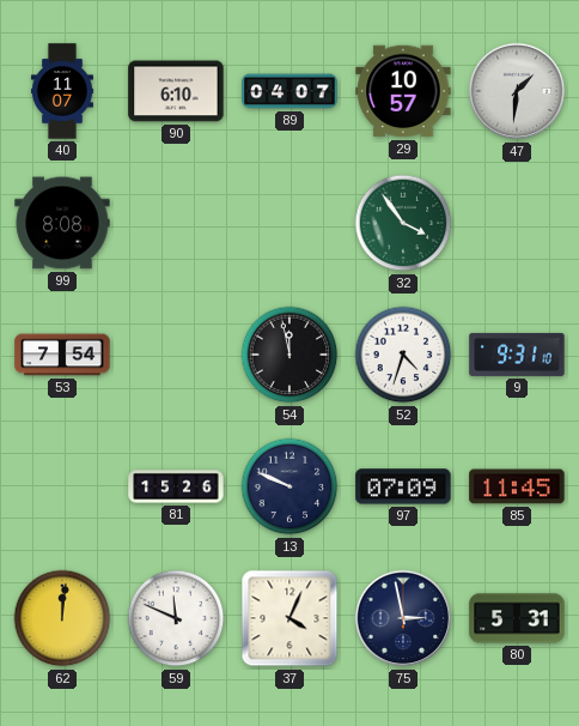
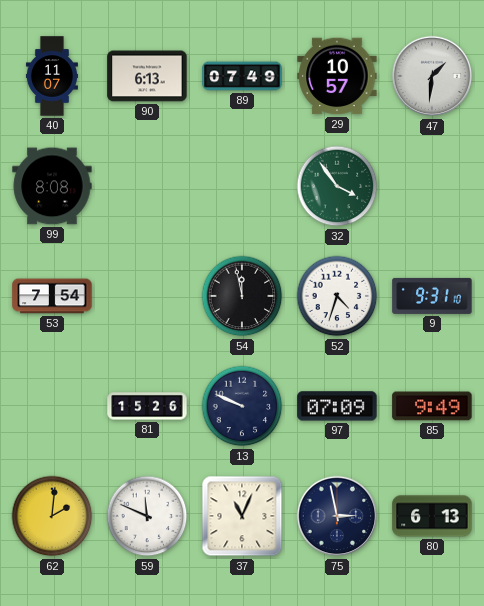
90: 6:10 -> 6:13
89: 04:07 -> 07:49
85: 11:45 -> 9:49
62: 12:01 -> 2:01
37: 4:04 -> 11:04
80: 5:31 -> 6:13
